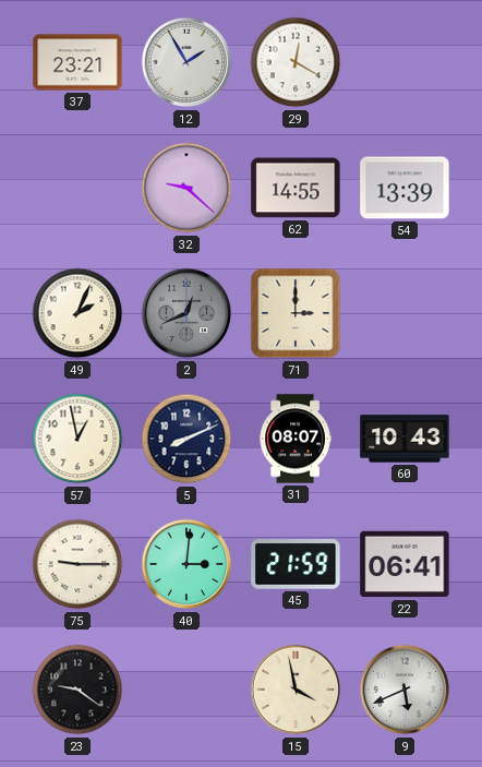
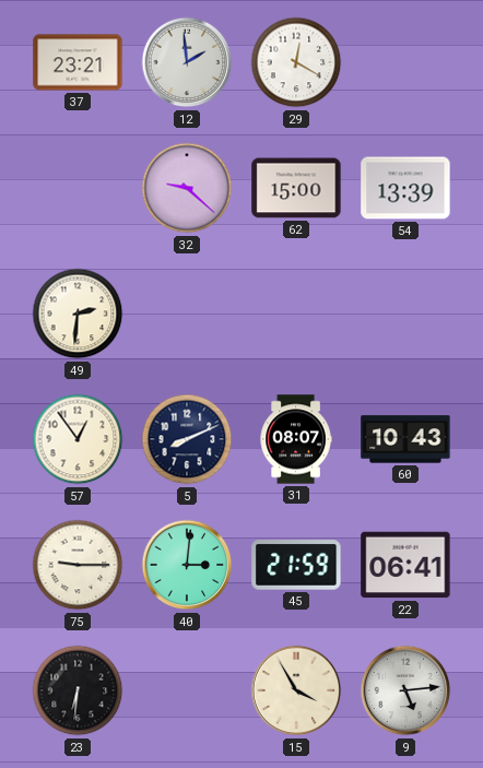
12: 1:55 -> 1:59
62: 14:55 -> 15:00
49: 2:04 -> 2:31
2: 12:41 -> none
71: 3:00 -> none
57: 12:58 -> 12:54
23: 9:21 -> 6:31
15: 3:58 -> 3:55
9: 5:41 -> 5:14
